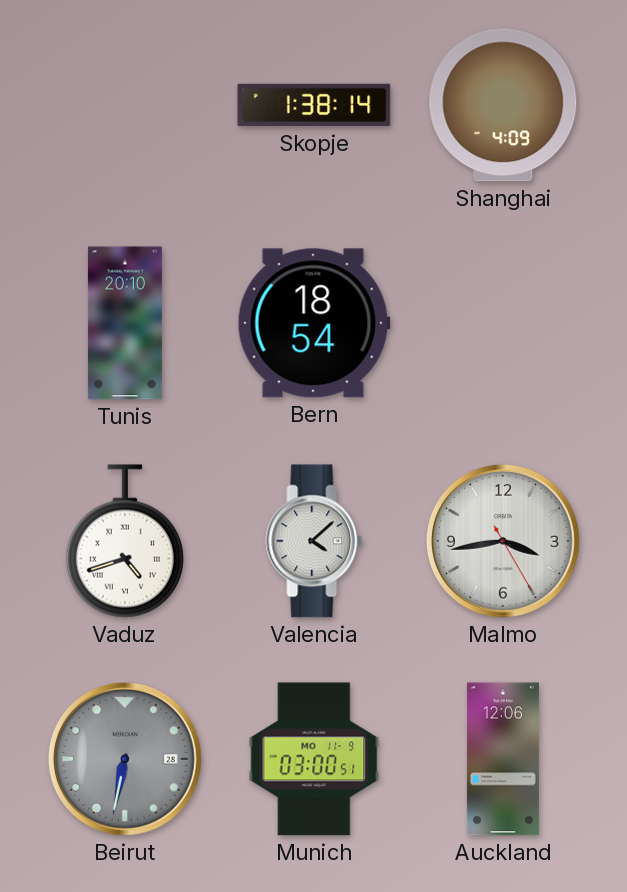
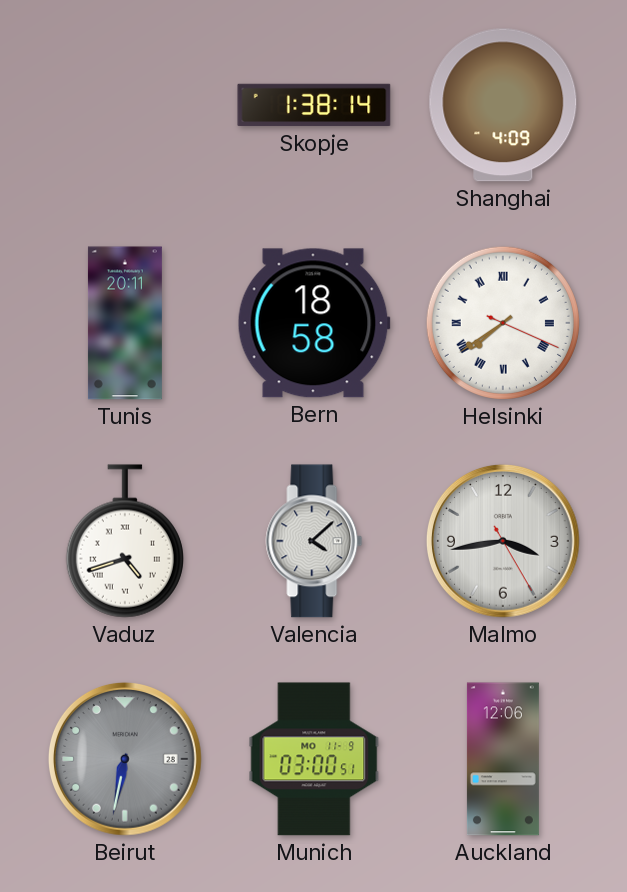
Tunis: 20:10 -> 20:11
Bern: 18:54 -> 18:58
Helsinki: none -> 7:39
